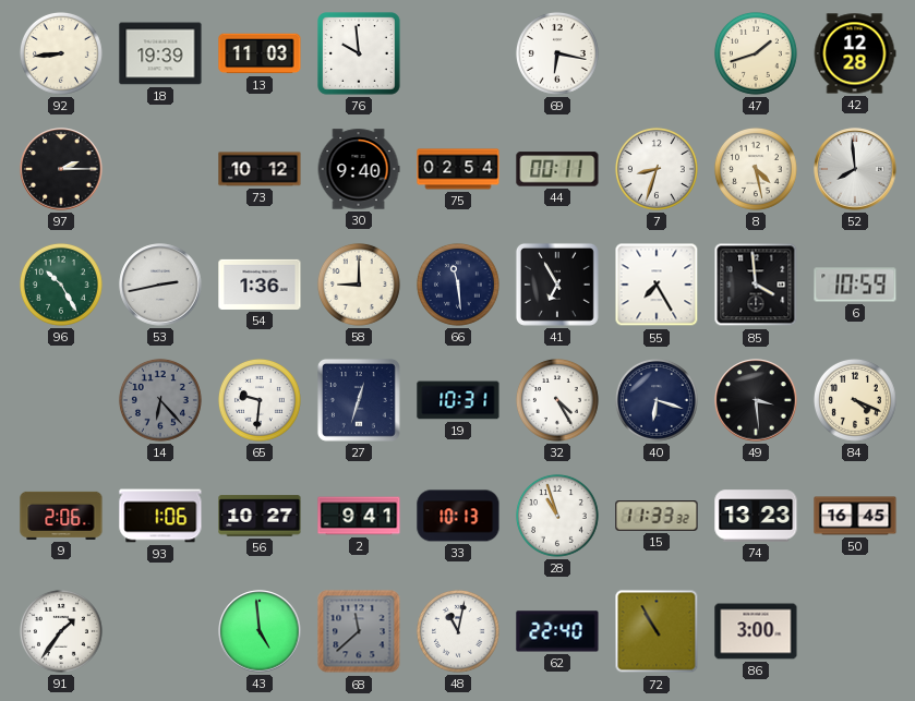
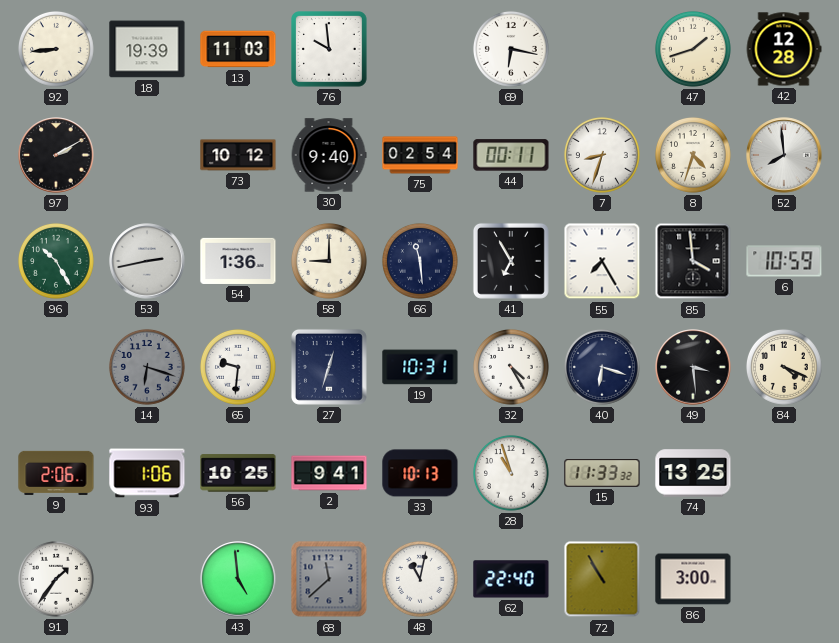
97: 2:15 -> 2:10
8: 4:28 -> 4:33
14: 6:23 -> 6:18
56: 10:27 -> 10:25
74: 13:23 -> 13:25
50: 16:45 -> none
